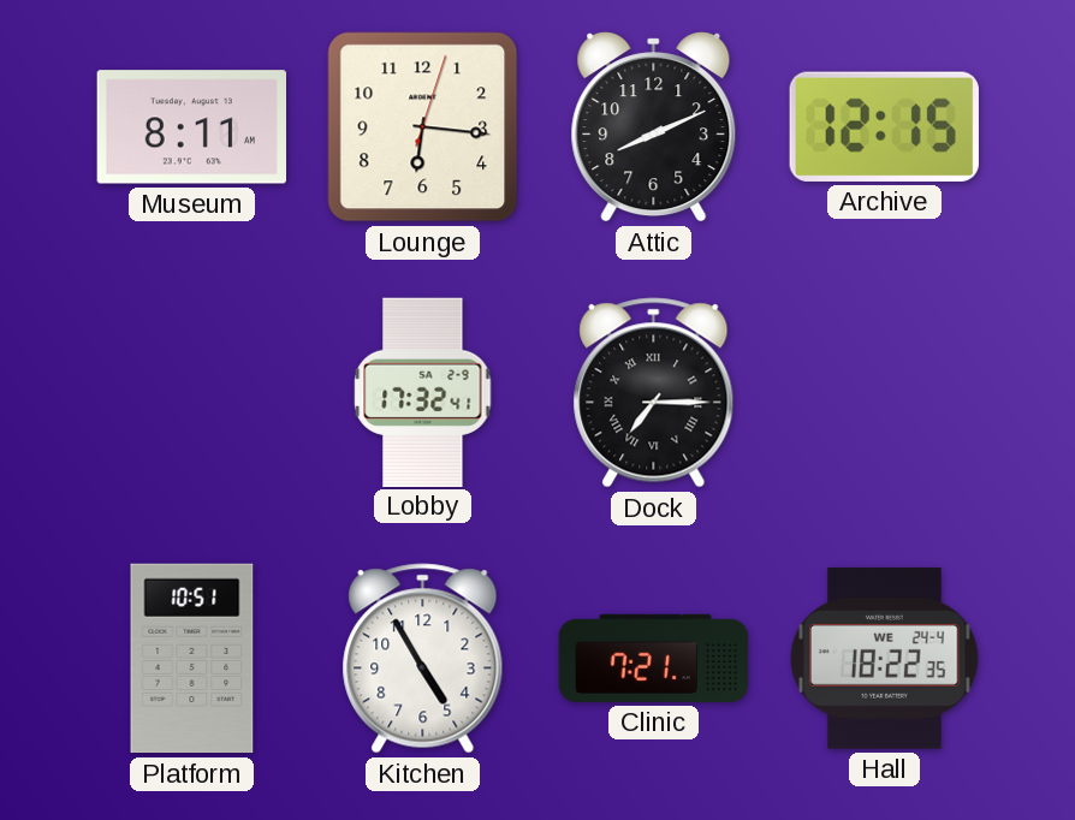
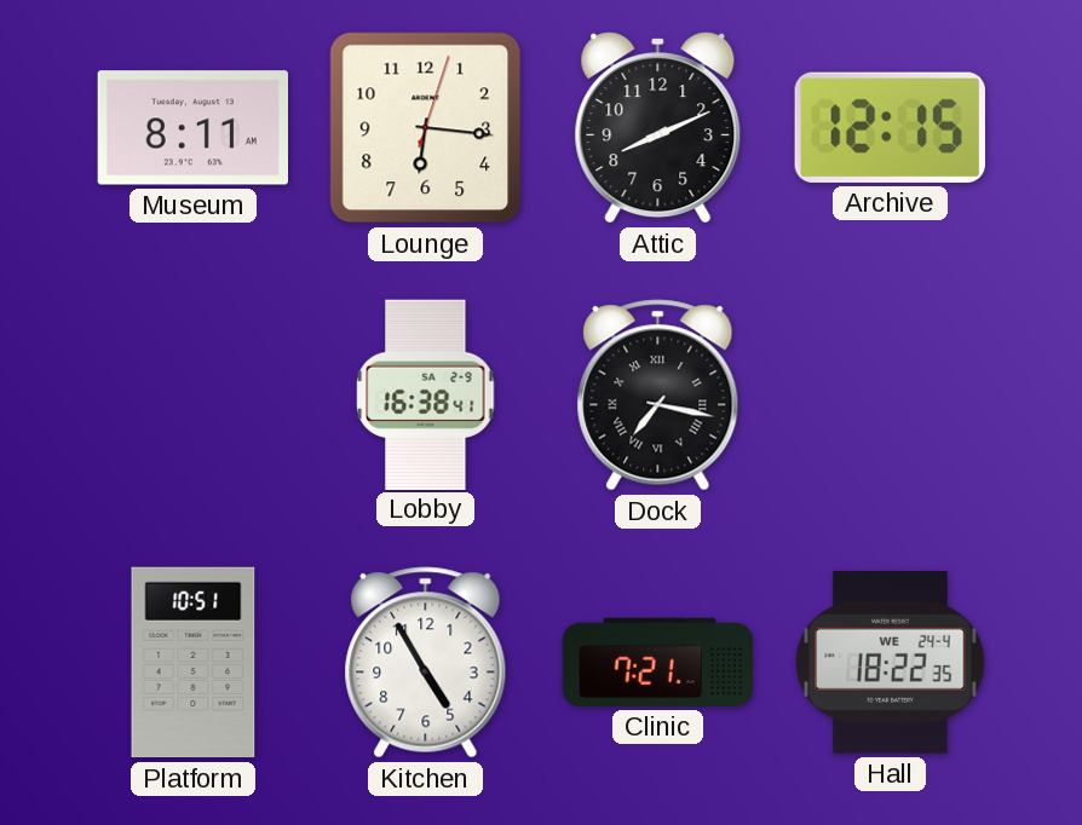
Lobby: 17:32 -> 16:38
Dock: 7:15 -> 7:17
